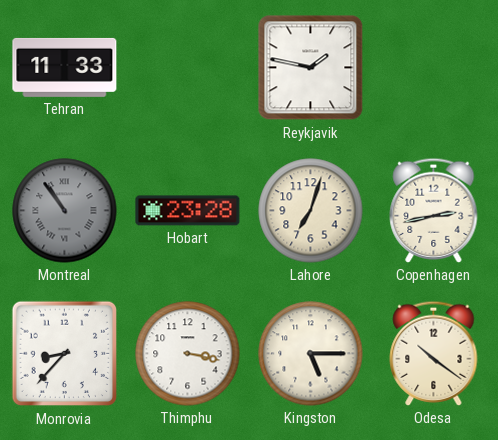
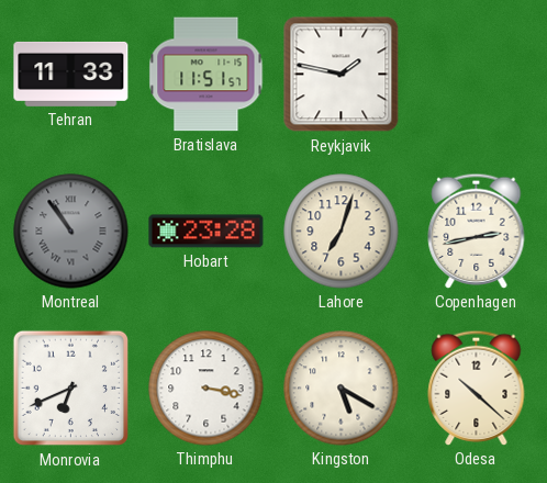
Bratislava: none -> 11:51
Monrovia: 8:37 -> 6:41
Kingston: 5:15 -> 5:20
Odesa: 10:21 -> 10:22
